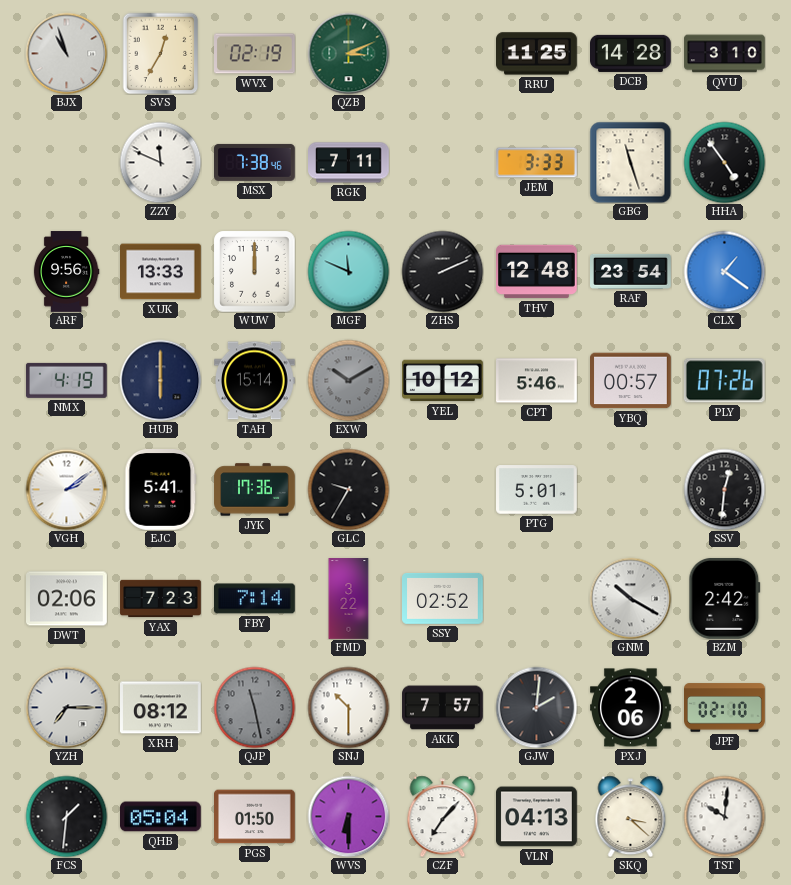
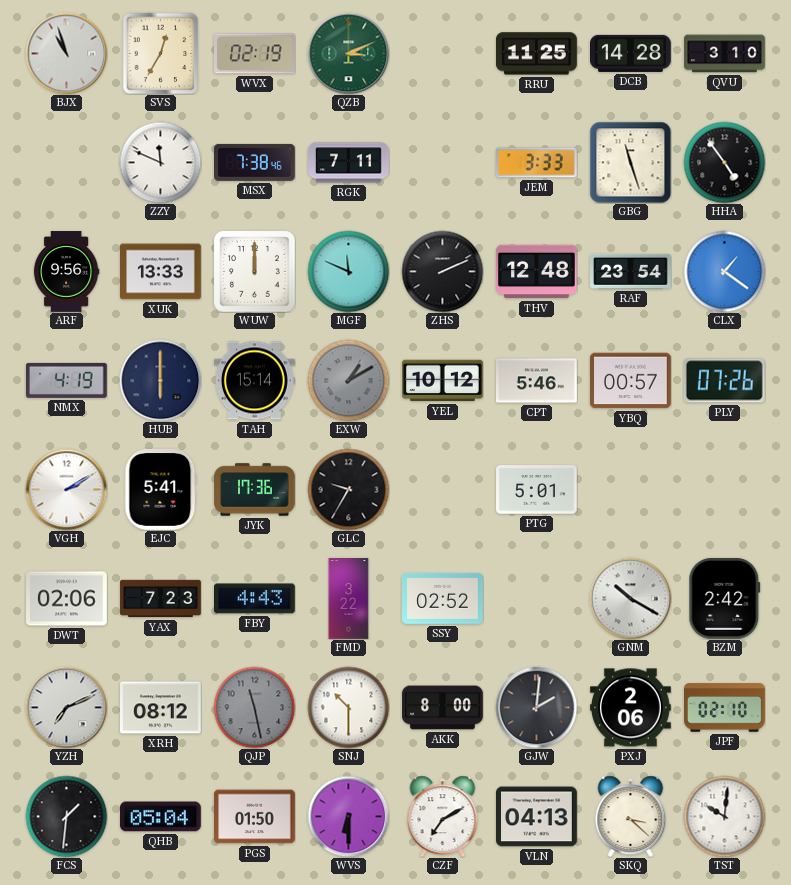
EXW: 10:10 -> 1:10
VGH: 2:09 -> 2:10
SSV: 12:31 -> none
FBY: 7:14 -> 4:43
YZH: 7:15 -> 7:11
AKK: 7:57 -> 8:00
CZF: 7:07 -> 7:10
